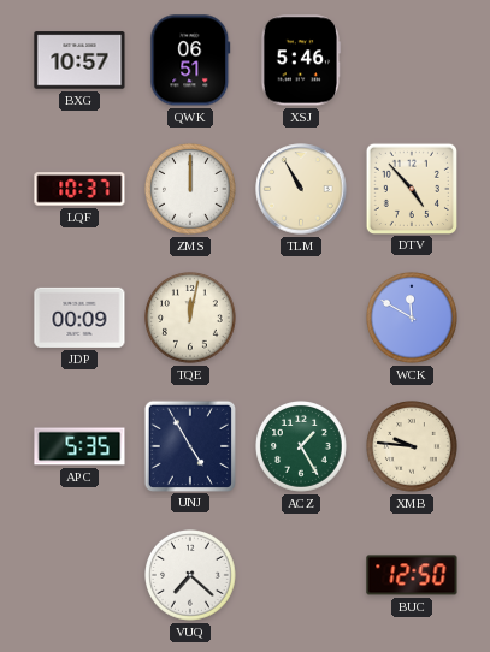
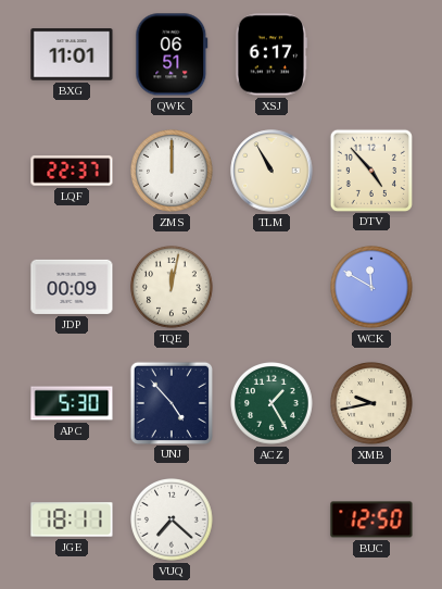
BXG: 10:57 -> 11:01
XSJ: 5:46 -> 6:17
LQF: 10:37 -> 22:37
APC: 5:35 -> 5:30
UNJ: 4:55 -> 4:53
XMB: 9:46 -> 9:43
JGE: none -> 18:11
